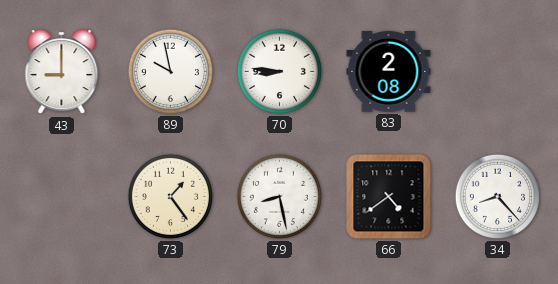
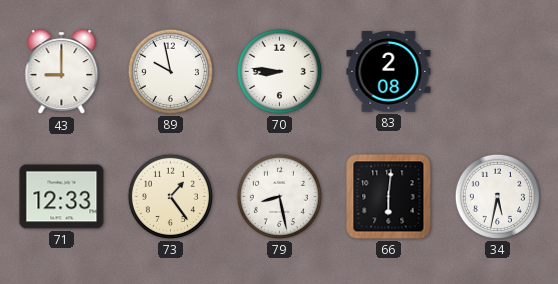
71: none -> 12:33
66: 4:39 -> 6:01
34: 8:23 -> 5:32
